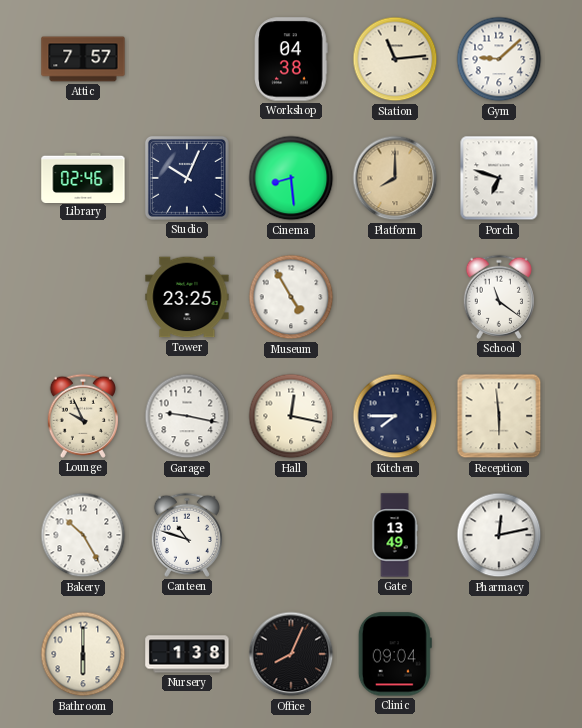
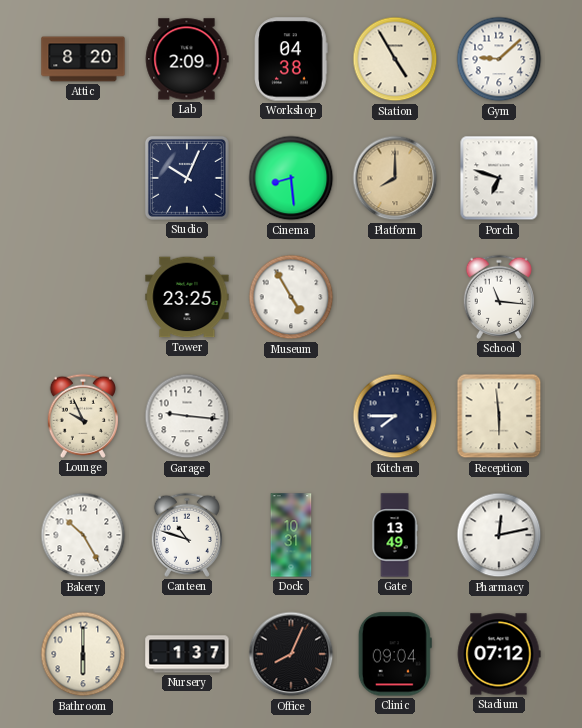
Attic: 7:57 -> 8:20
Lab: none -> 2:09
Station: 11:14 -> 4:55
Library: 02:46 -> none
School: 11:21 -> 11:16
Garage: 9:17 -> 9:16
Hall: 12:17 -> none
Dock: none -> 10:31
Nursery: 1:38 -> 1:37
Stadium: none -> 07:12
